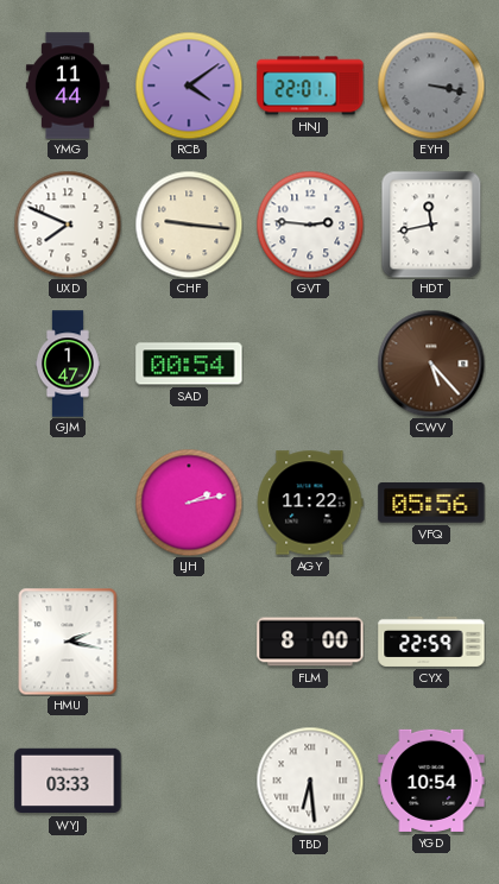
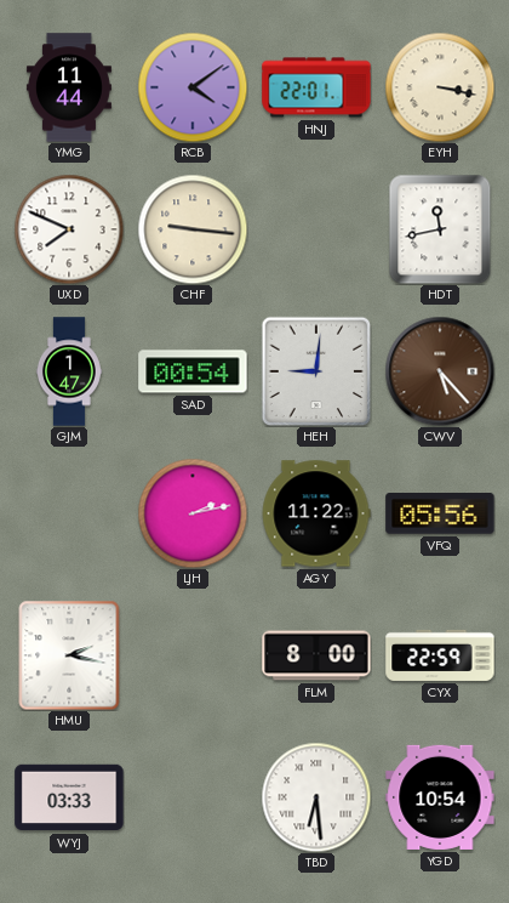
EYH dial: grey -> cream
GVT: 2:46 -> none
HEH: none -> 9:01
